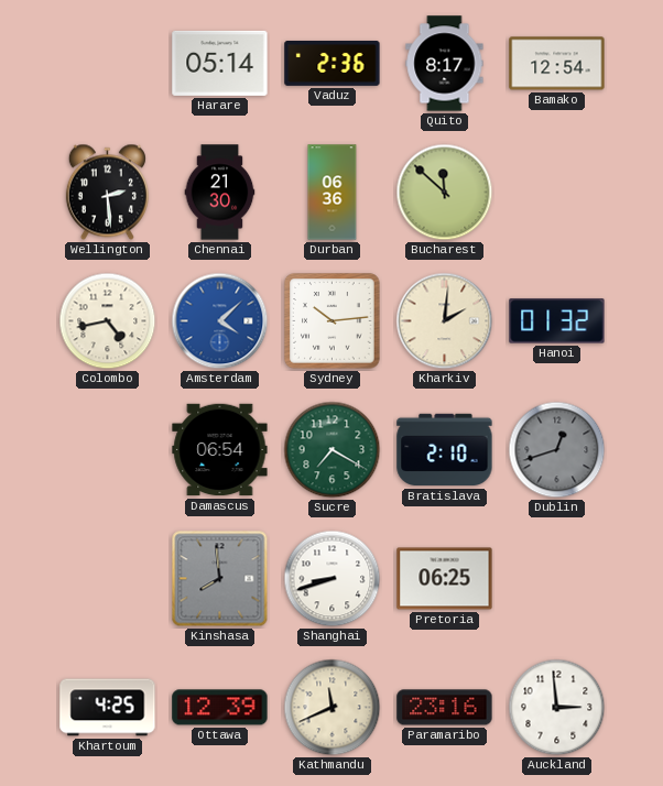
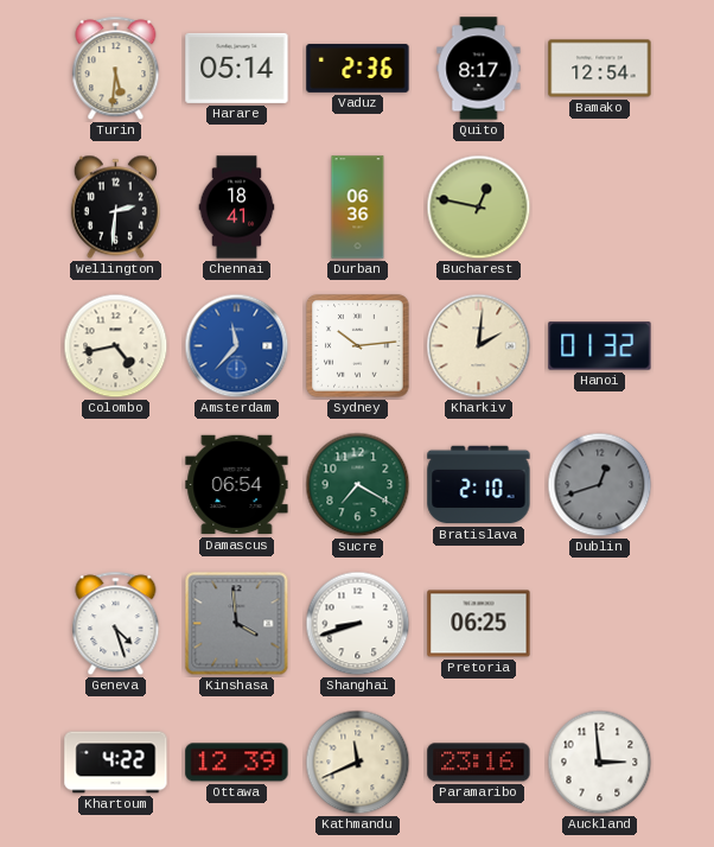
Turin: none -> 5:31
Wellington: 2:29 -> 2:31
Chennai: 21:30 -> 18:41
Bucharest: 11:52 -> 12:47
Amsterdam: 4:08 -> 11:37
Geneva: none -> 4:27
Kinshasa: 7:59 -> 3:59
Khartoum: 4:25 -> 4:22
